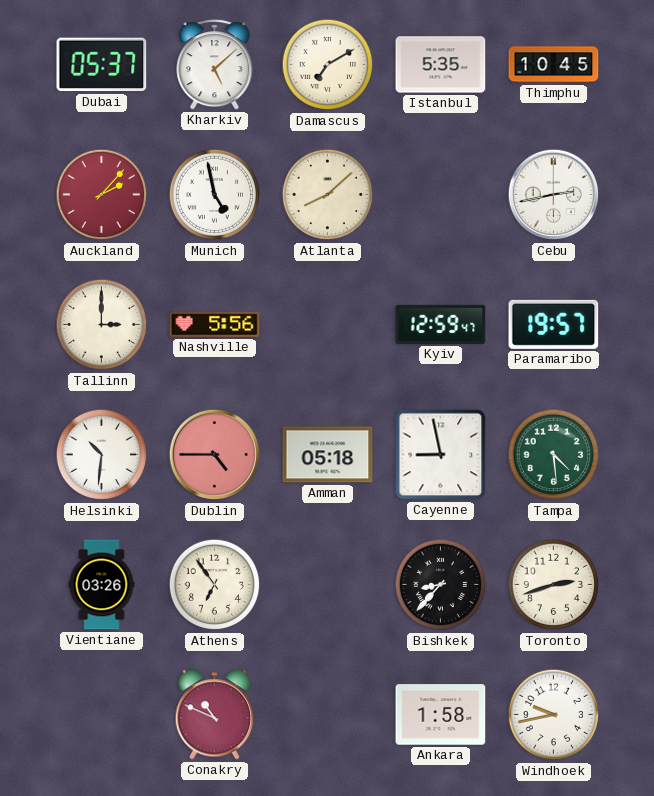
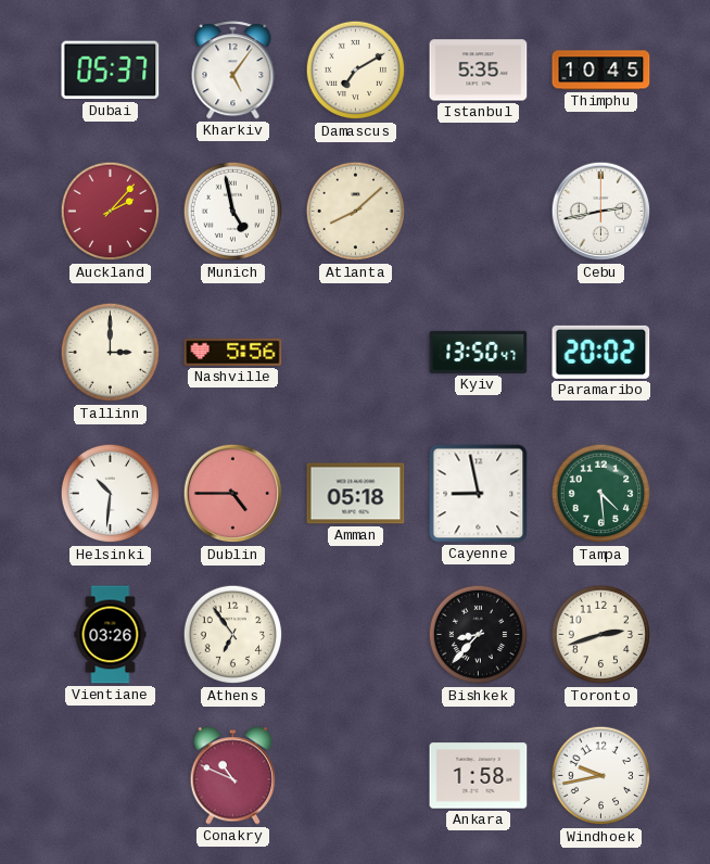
Kharkiv: 5:08 -> 5:06
Kyiv: 12:59 -> 13:50
Paramaribo: 19:57 -> 20:02
